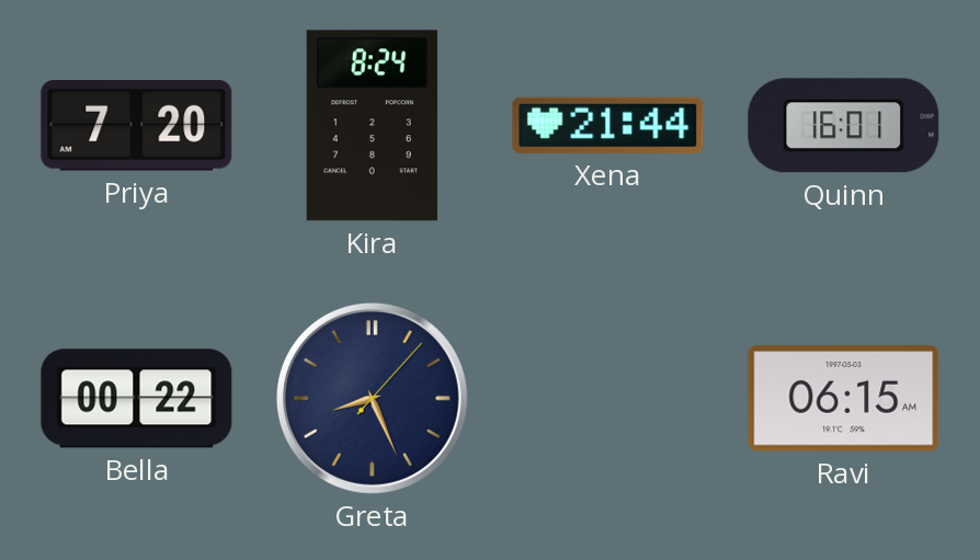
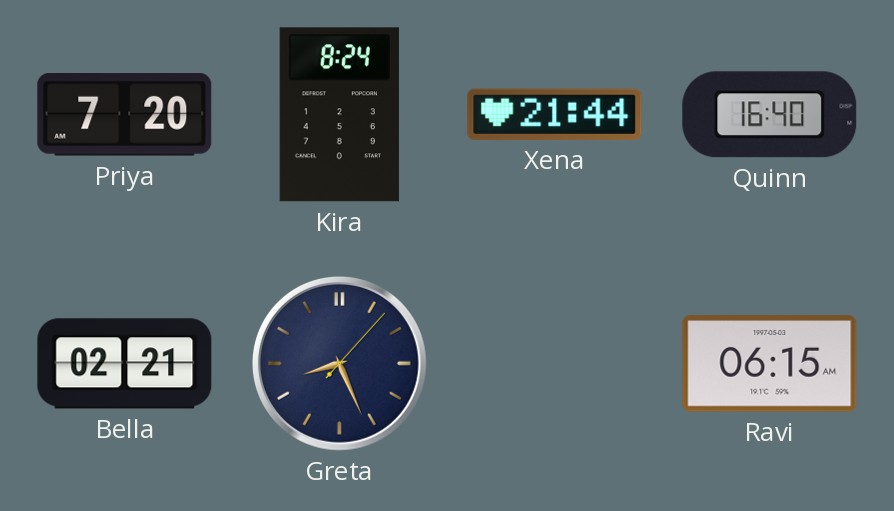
Quinn: 16:01 -> 16:40
Bella: 00:22 -> 02:21
